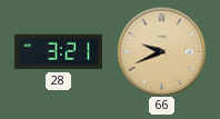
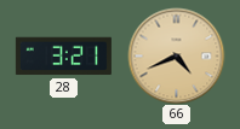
66: 9:41 -> 4:41
